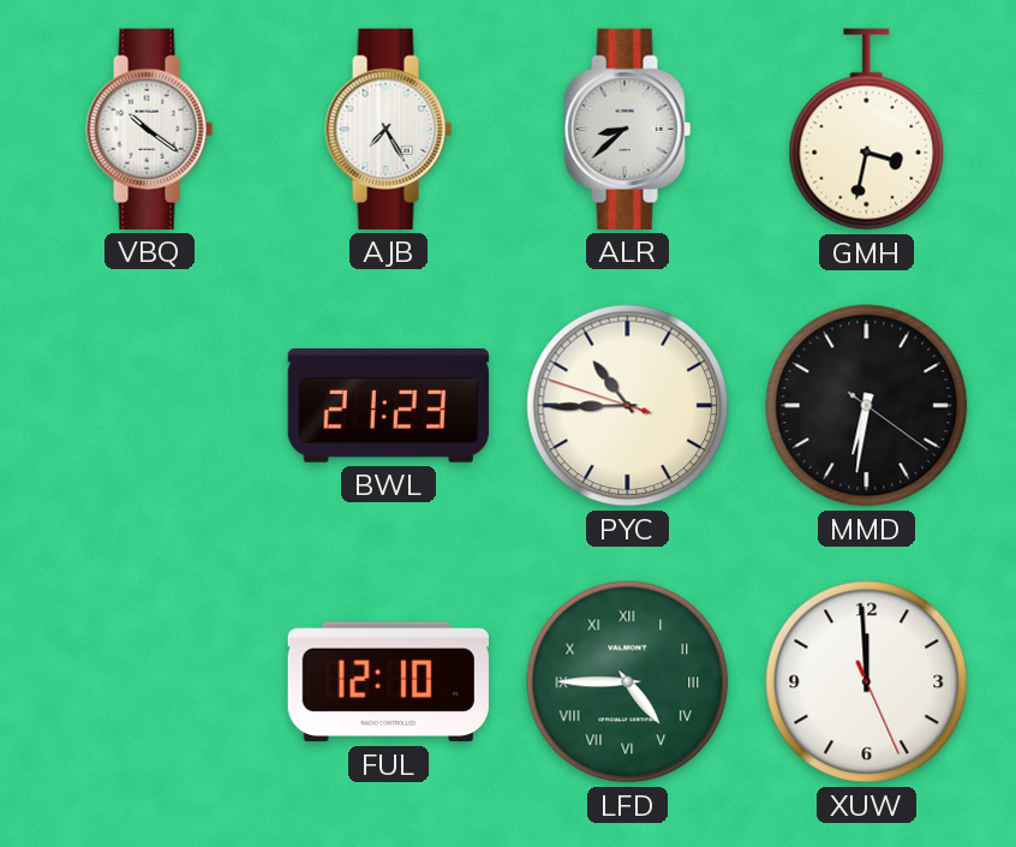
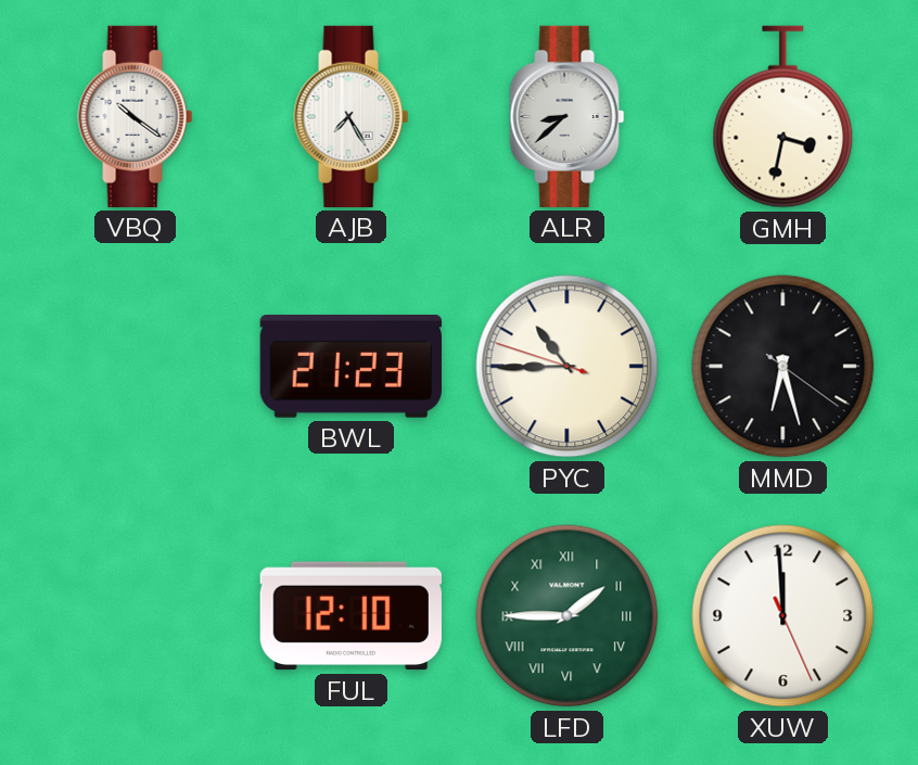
MMD: 6:31 -> 6:27
LFD: 4:45 -> 1:45
